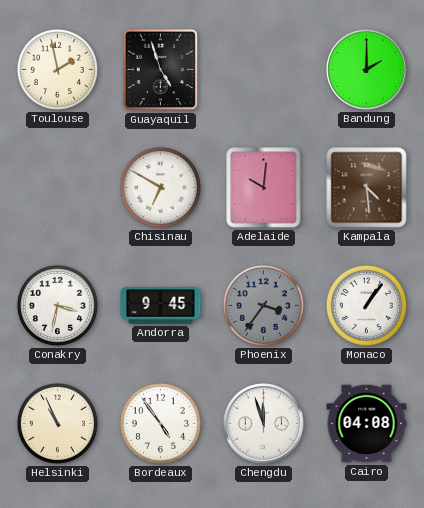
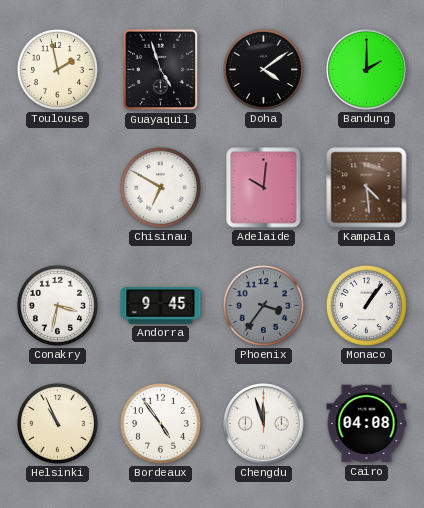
Doha: none -> 4:09
